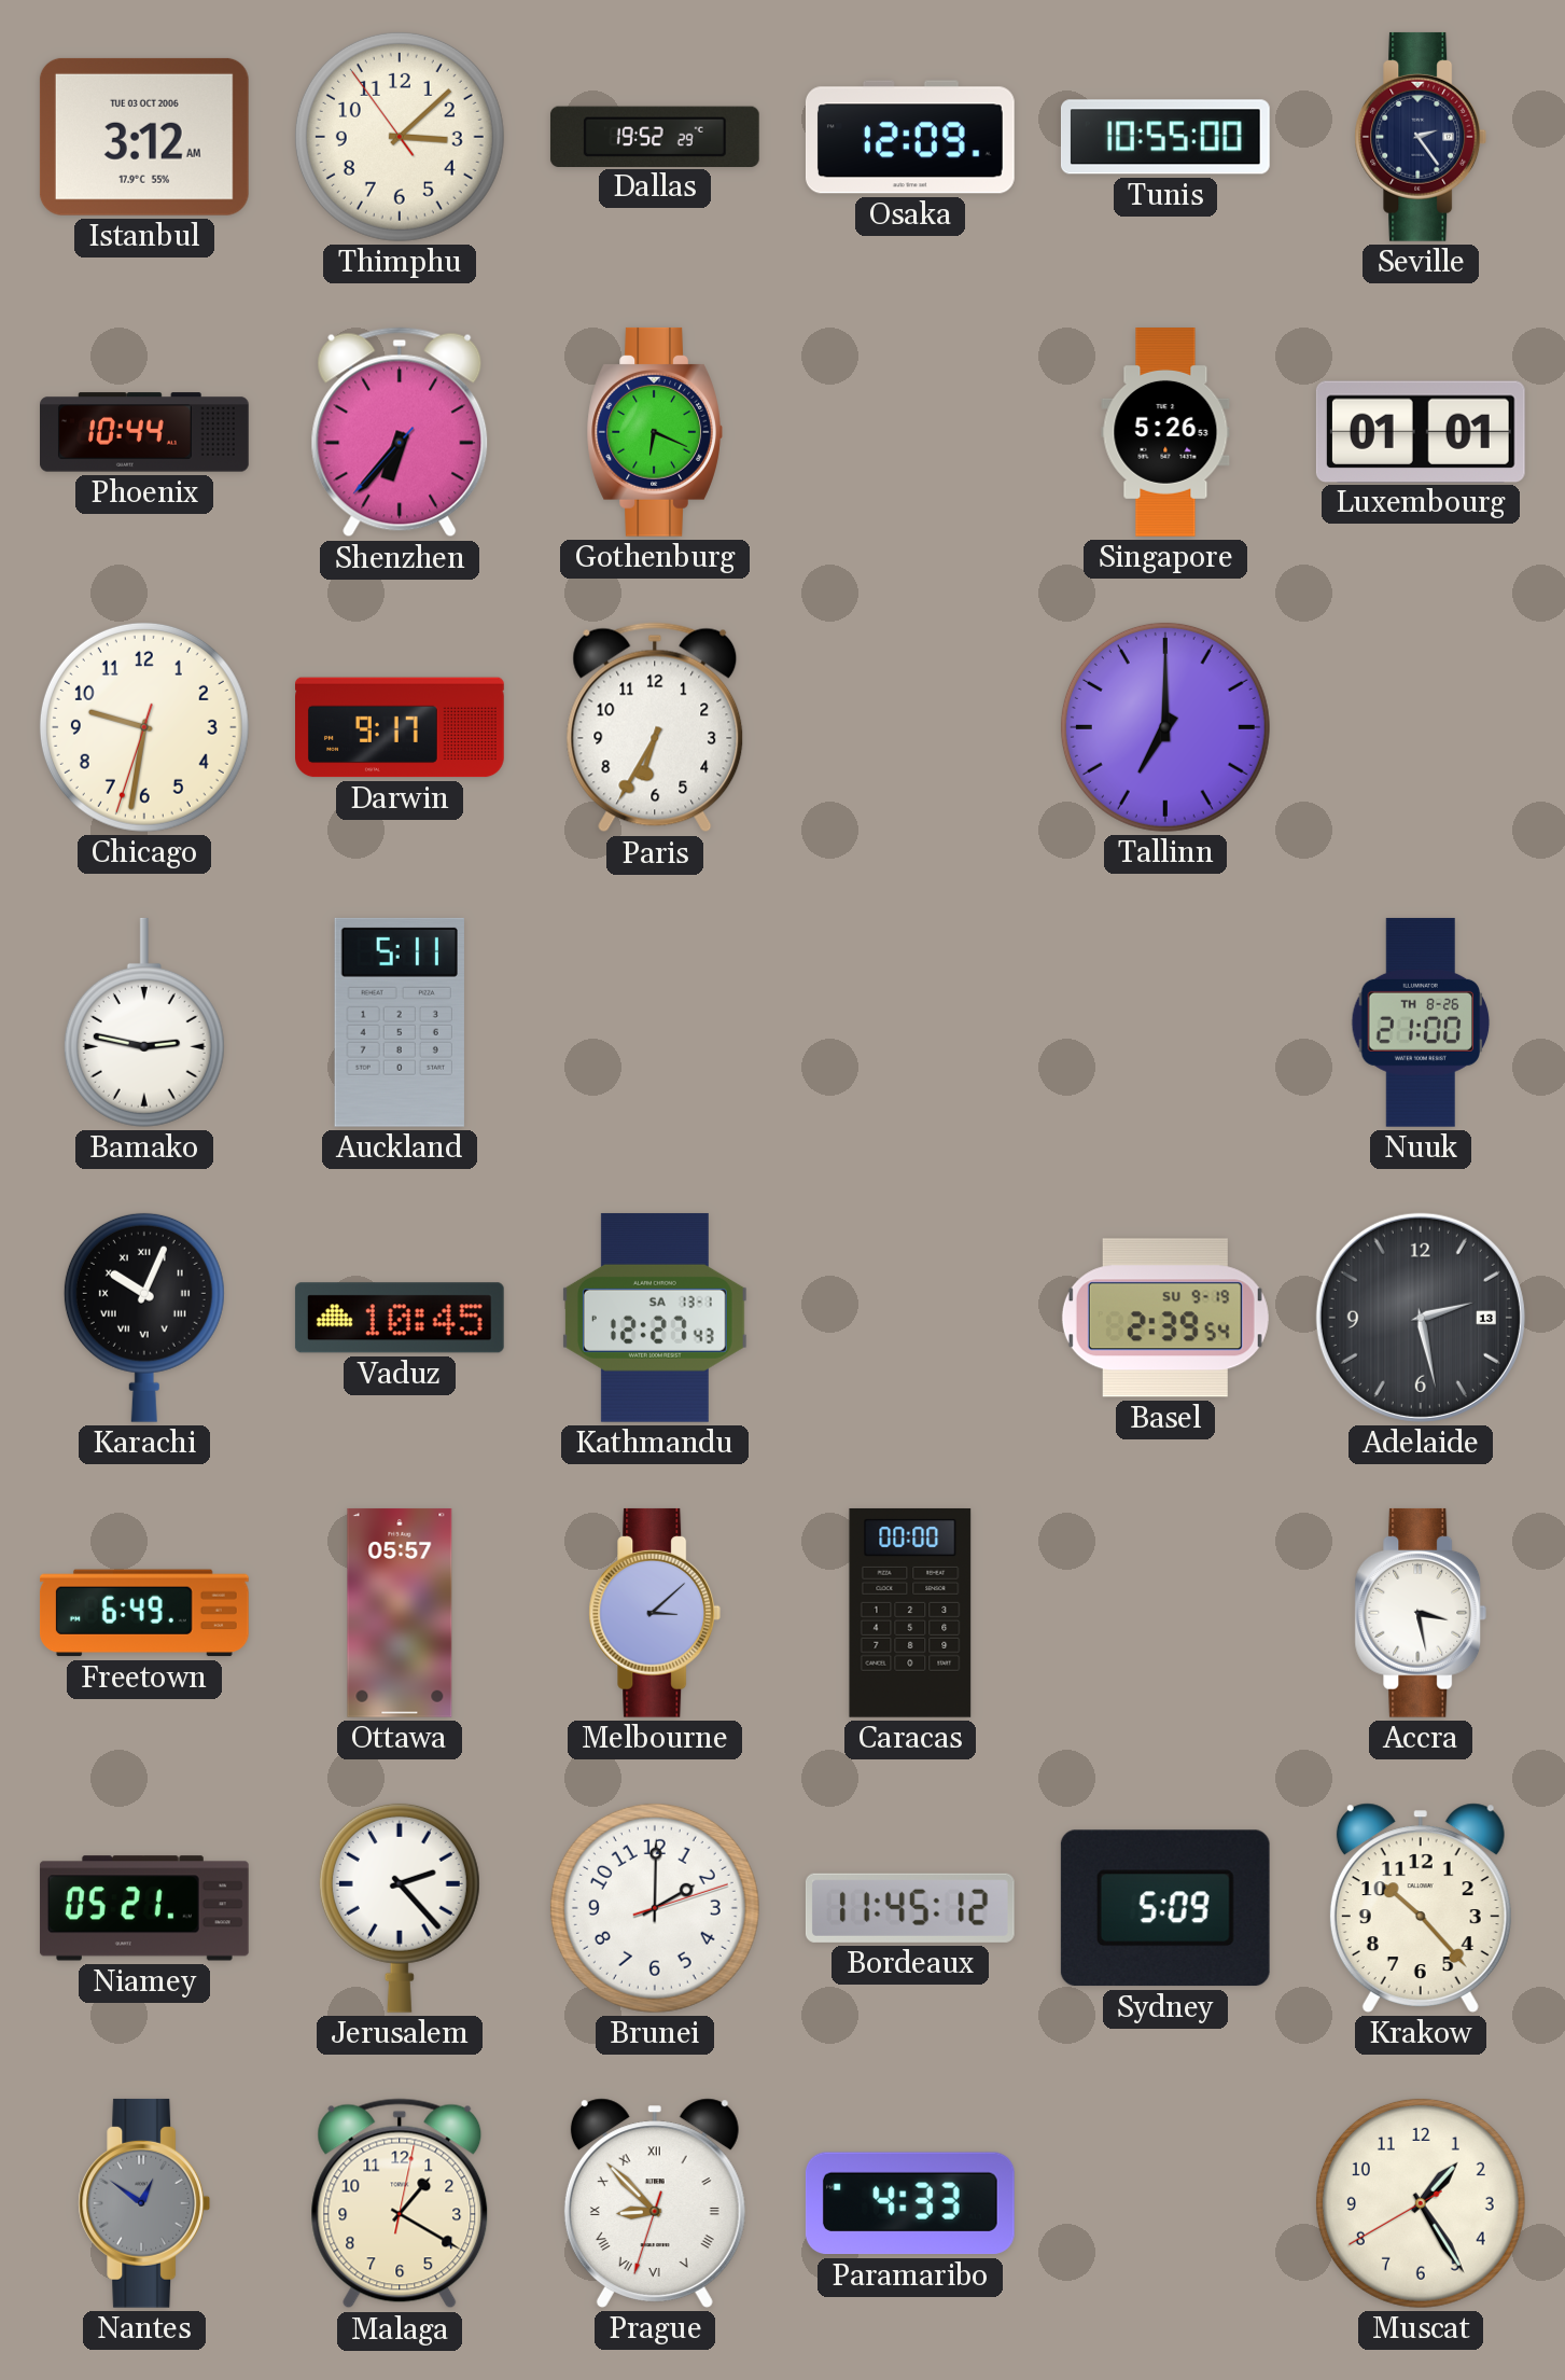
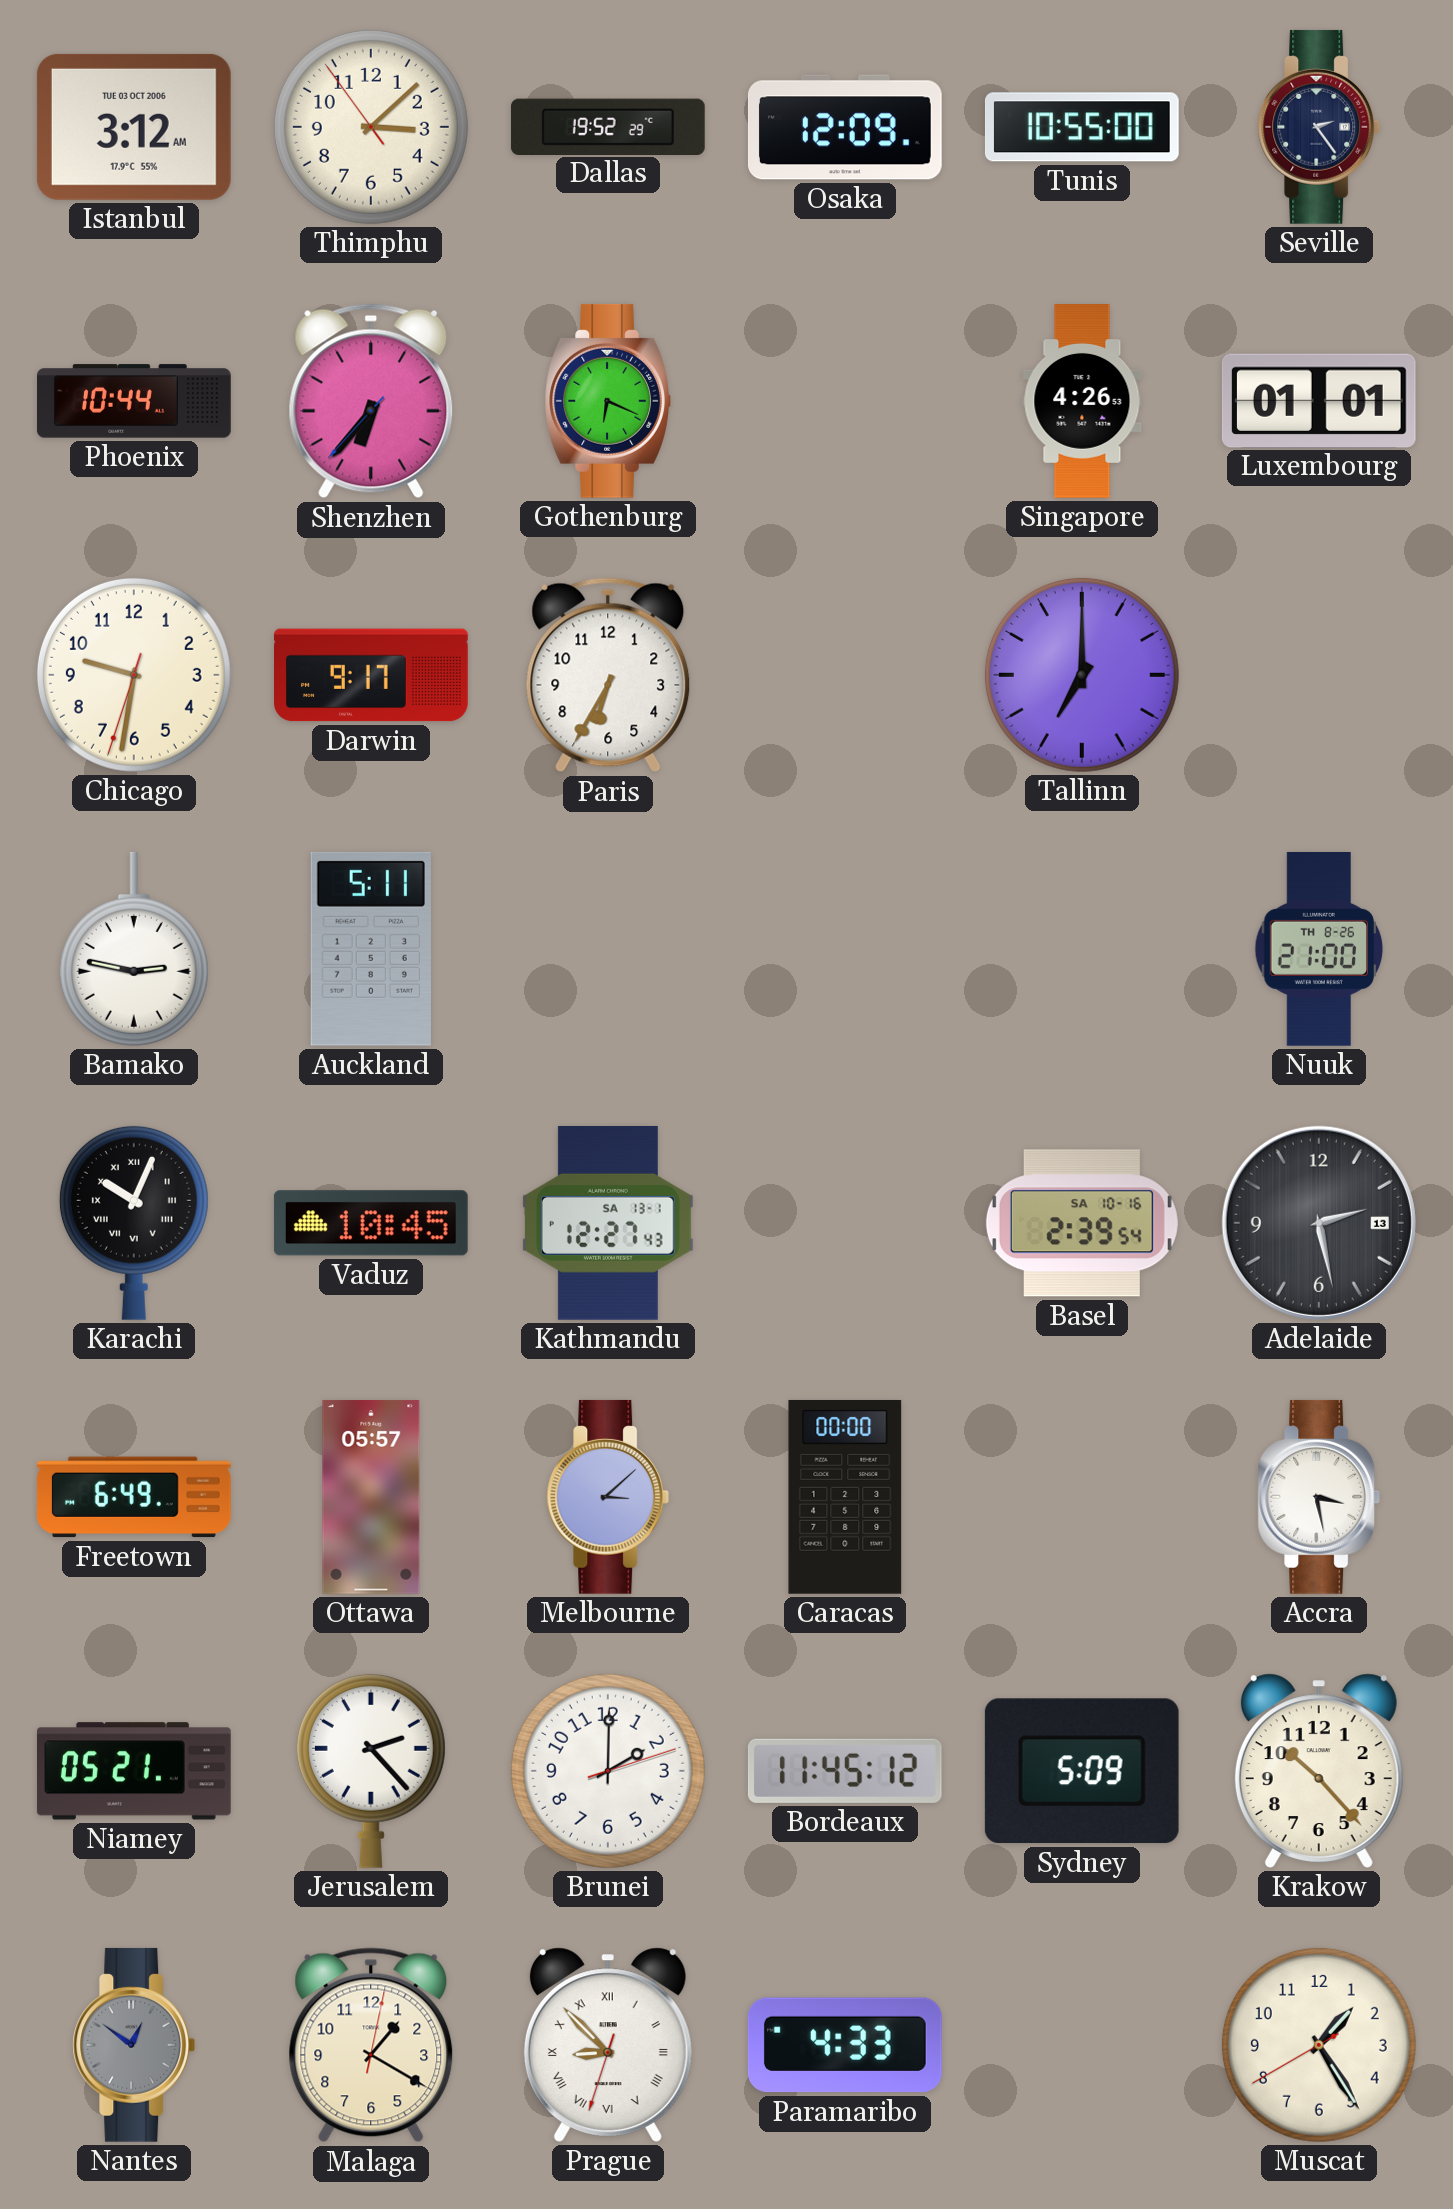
Singapore: 5:26 -> 4:26
Basel date: SU 9-19 -> SA 10-16
